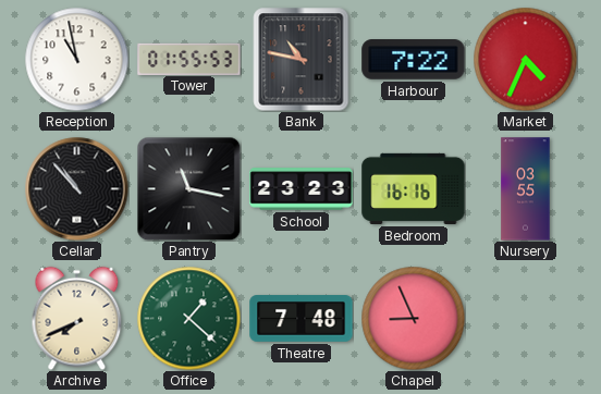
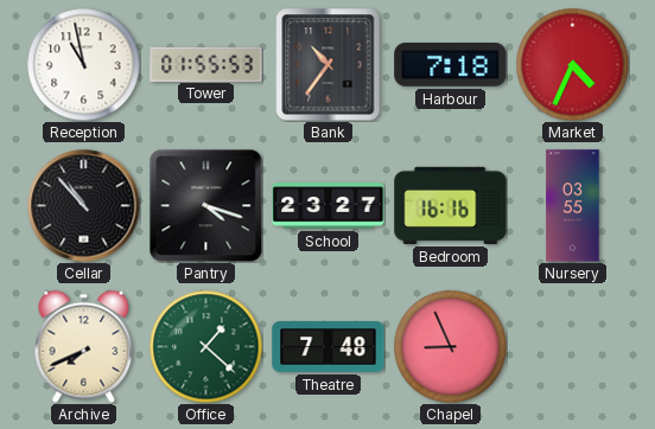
Bank: 10:47 -> 10:36
Harbour: 7:22 -> 7:18
Pantry: 11:17 -> 4:18
School: 23:23 -> 23:27
